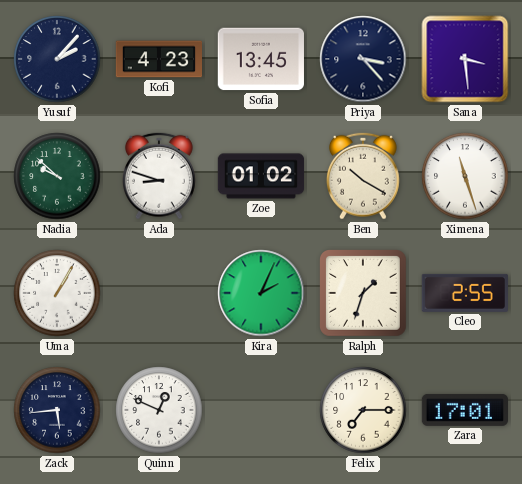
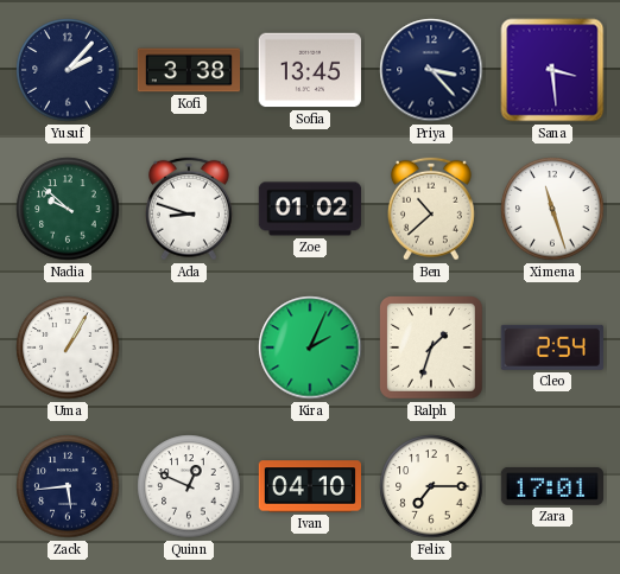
Kofi: 4:23 -> 3:38
Ben: 10:20 -> 10:38
Cleo: 2:55 -> 2:54
Ivan: none -> 04:10
